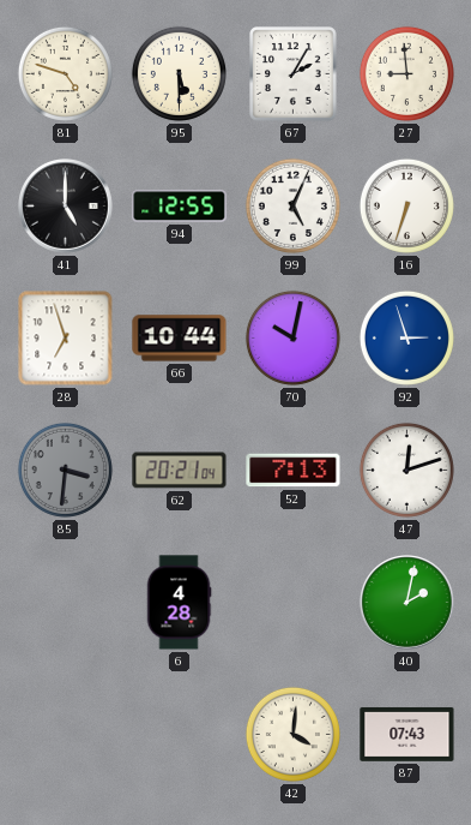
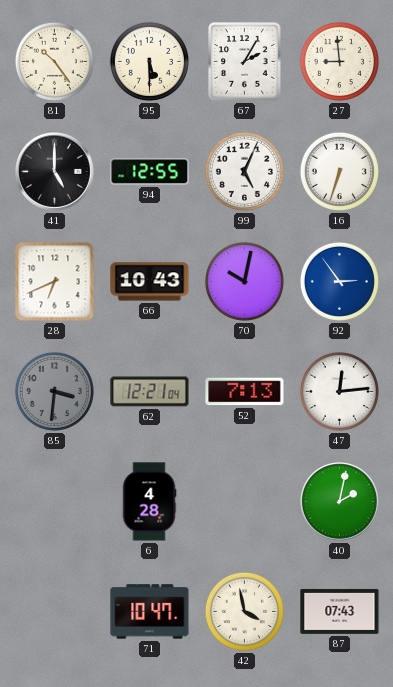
81: 4:48 -> 10:24
28: 6:57 -> 6:41
66: 10:44 -> 10:43
92: 2:57 -> 2:54
62: 20:21 -> 12:21
47: 12:12 -> 12:14
71: none -> 10:47
42: 4:01 -> 3:58
